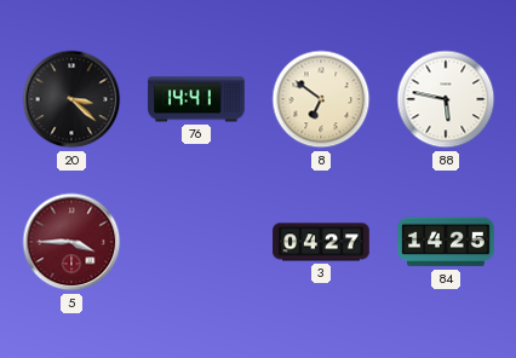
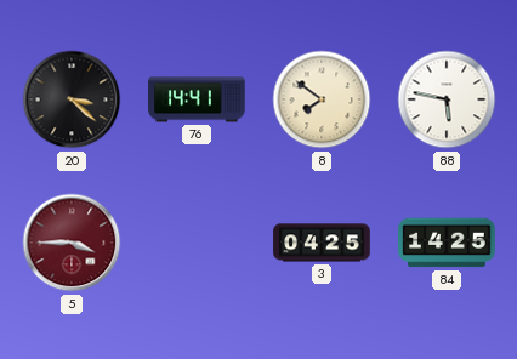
8: 6:51 -> 7:51
3: 04:27 -> 04:25
